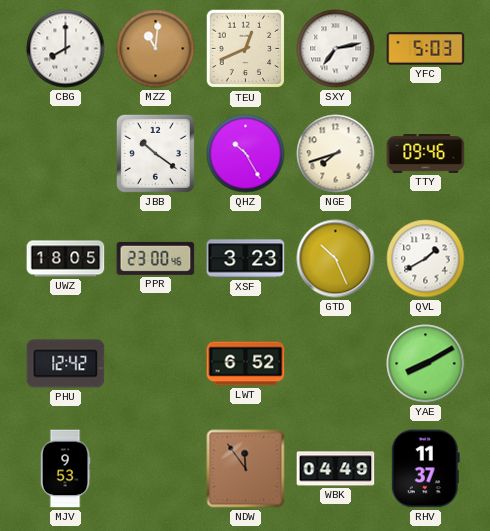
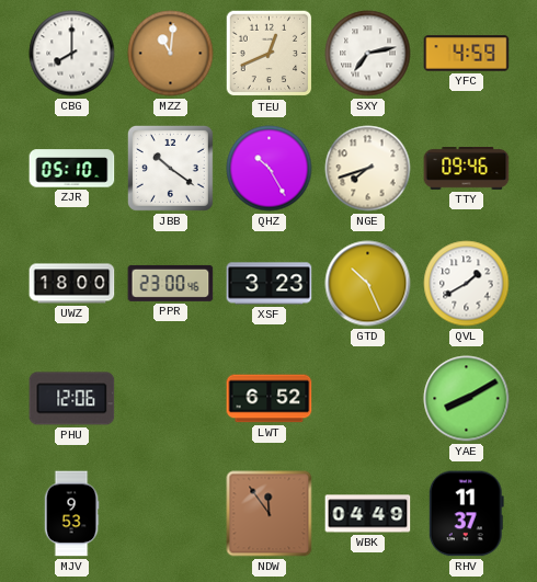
YFC: 5:03 -> 4:59
ZJR: none -> 05:10
UWZ: 18:05 -> 18:00
PHU: 12:42 -> 12:06
